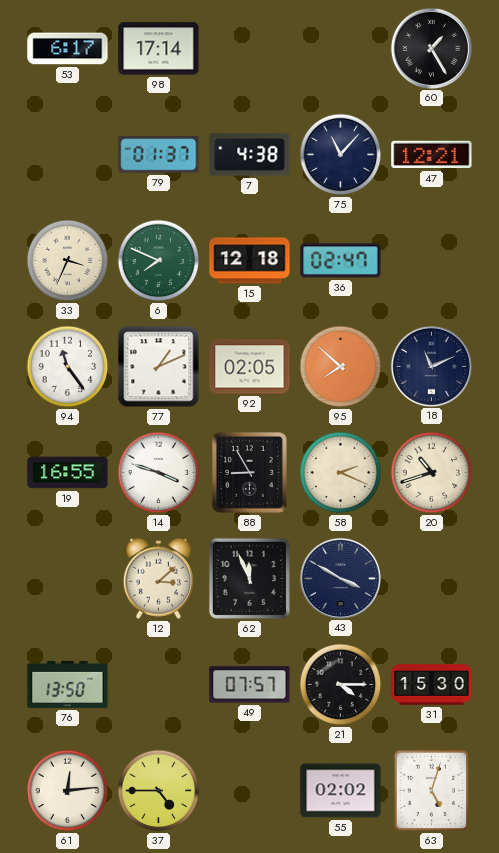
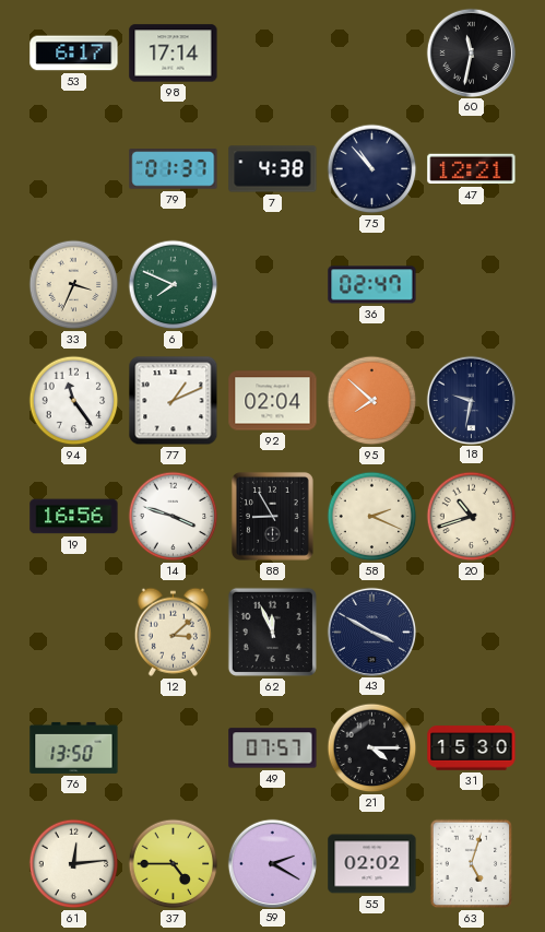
60: 1:25 -> 11:32
75: 11:07 -> 10:53
15: 12:18 -> none
92: 02:05 -> 02:04
18: 11:11 -> 9:32
19: 16:55 -> 16:56
59: none -> 2:20
